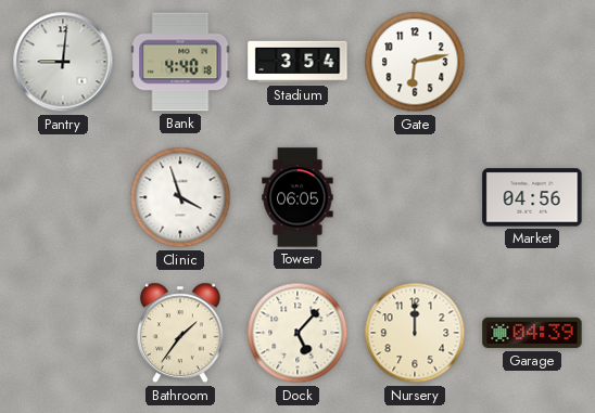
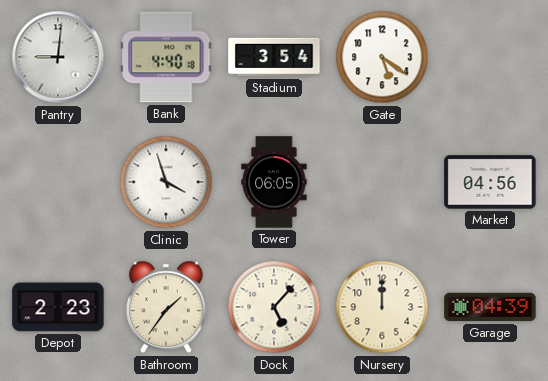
Gate: 6:13 -> 5:21
Depot: none -> 2:23
